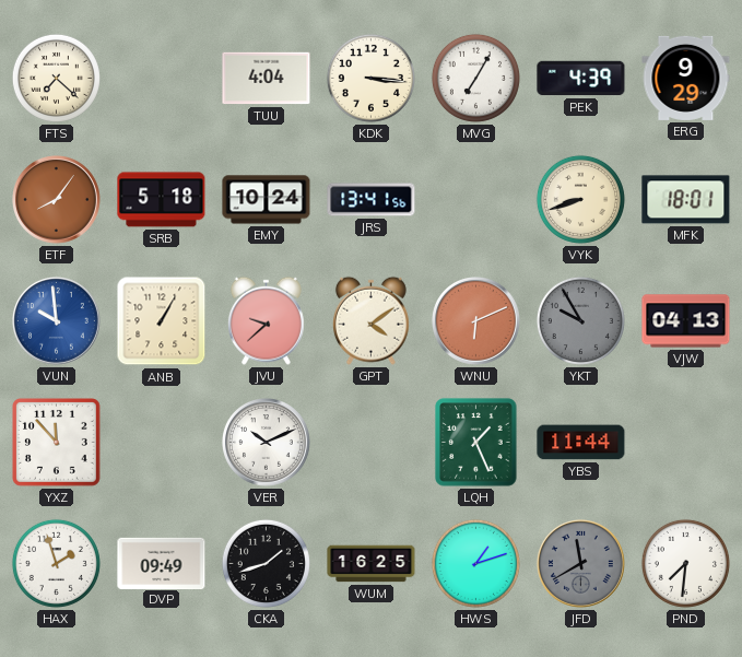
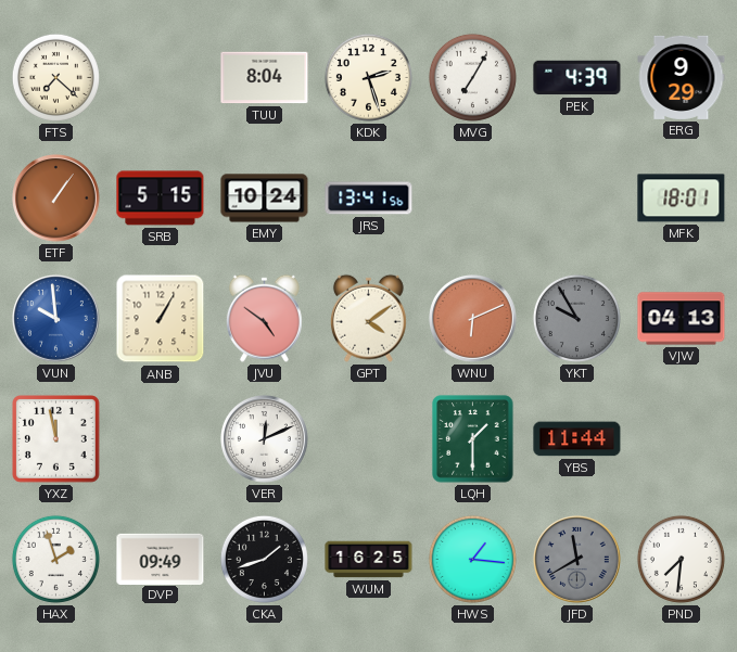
TUU: 4:04 -> 8:04
KDK: 3:16 -> 2:27
ETF: 8:06 -> 1:06
SRB: 5:18 -> 5:15
VYK: 8:42 -> none
JVU: 9:38 -> 4:51
YXZ: 11:53 -> 11:58
VER: 10:11 -> 12:11
LQH: 1:26 -> 1:30
HWS: 1:12 -> 1:16
